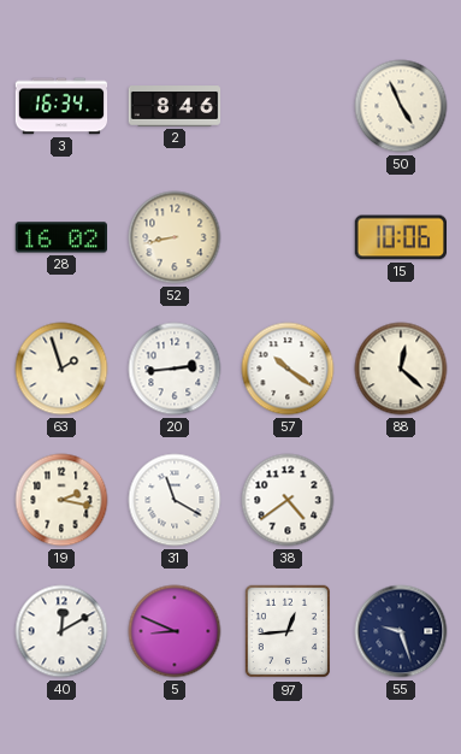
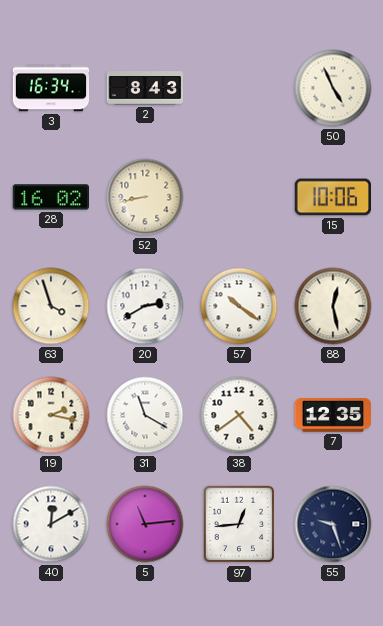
2: 8:46 -> 8:43
63: 1:57 -> 3:57
20: 2:44 -> 2:40
88: 12:22 -> 12:28
7: none -> 12:35
5: 8:49 -> 11:14
